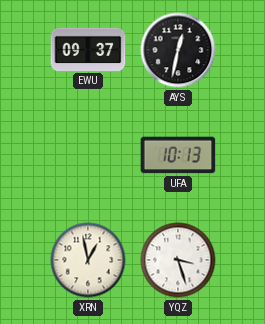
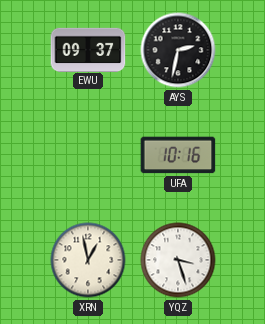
AYS: 12:32 -> 2:32
UFA: 10:13 -> 10:16
